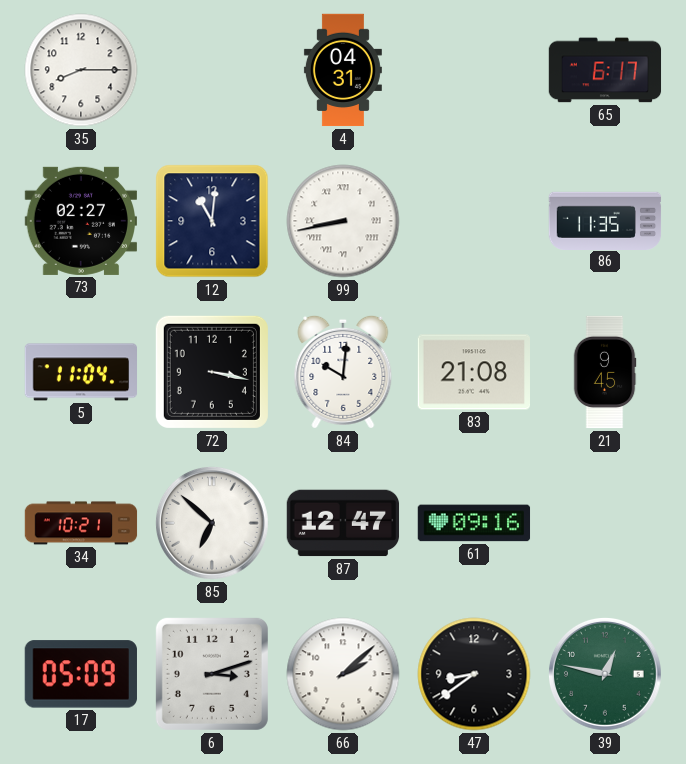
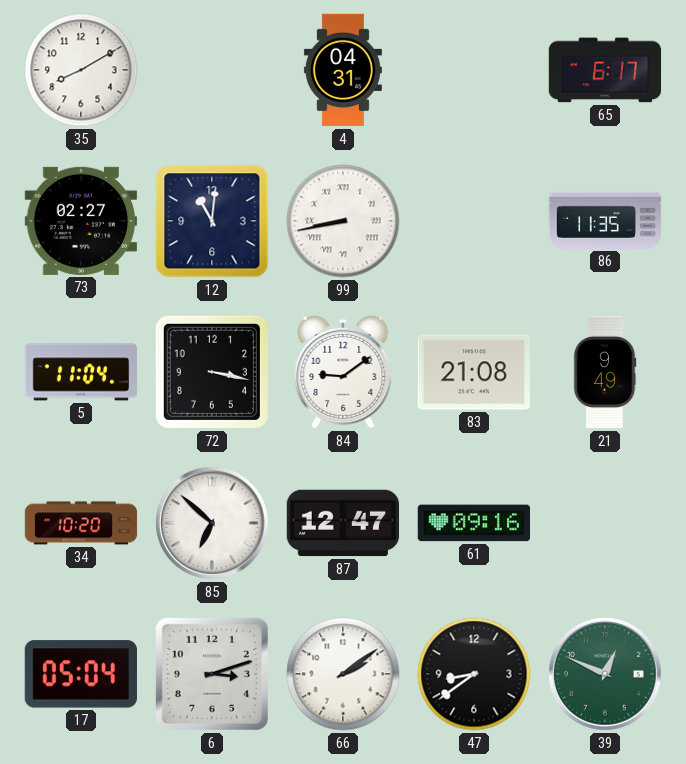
35: 8:15 -> 8:10
84: 10:01 -> 9:09
21: 9:45 -> 9:49
34: 10:21 -> 10:20
17: 05:09 -> 05:04
66: 2:08 -> 2:09
39: 12:47 -> 12:49
